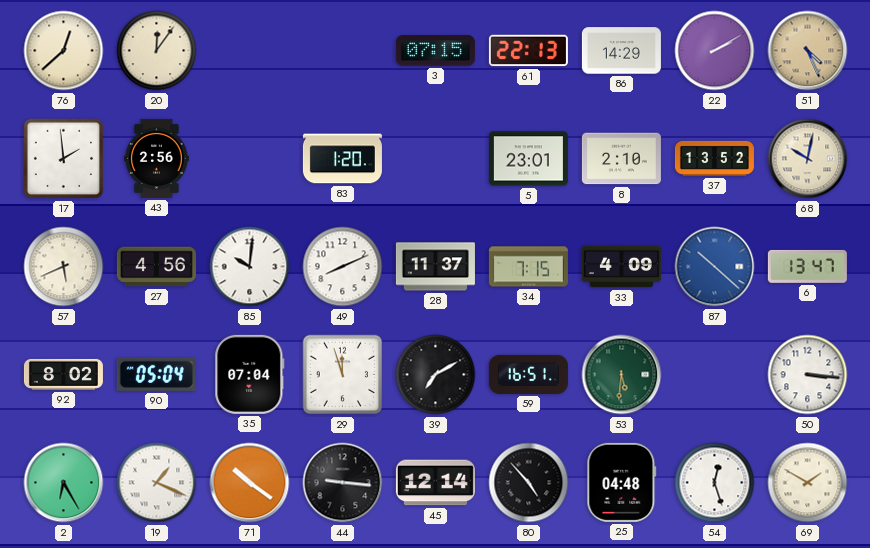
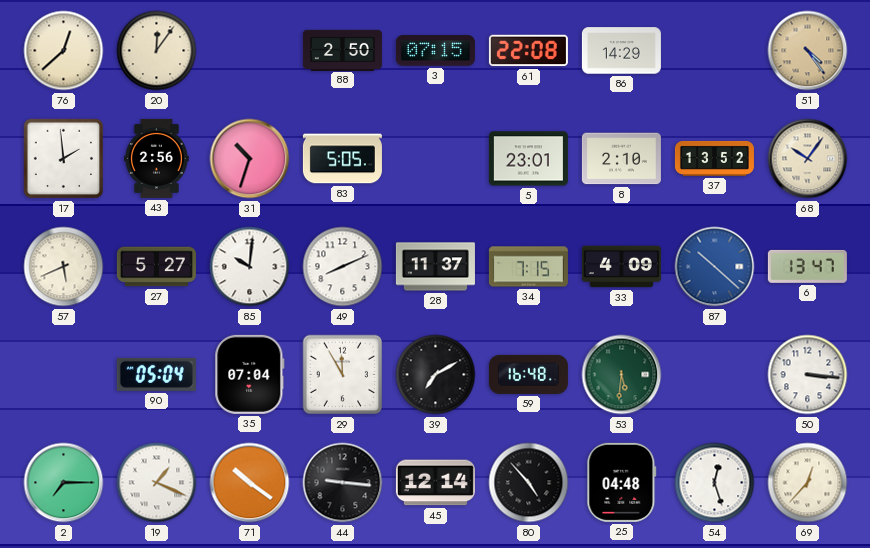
88: none -> 2:50
61: 22:13 -> 22:08
22: 2:10 -> none
51: 4:26 -> 4:24
31: none -> 10:33
83: 1:20 -> 5:05
68: 10:02 -> 10:06
27: 4:56 -> 5:27
92: 8:02 -> none
29: 11:57 -> 11:55
59: 16:51 -> 16:48
2: 6:25 -> 7:15
69: 1:50 -> 12:37
